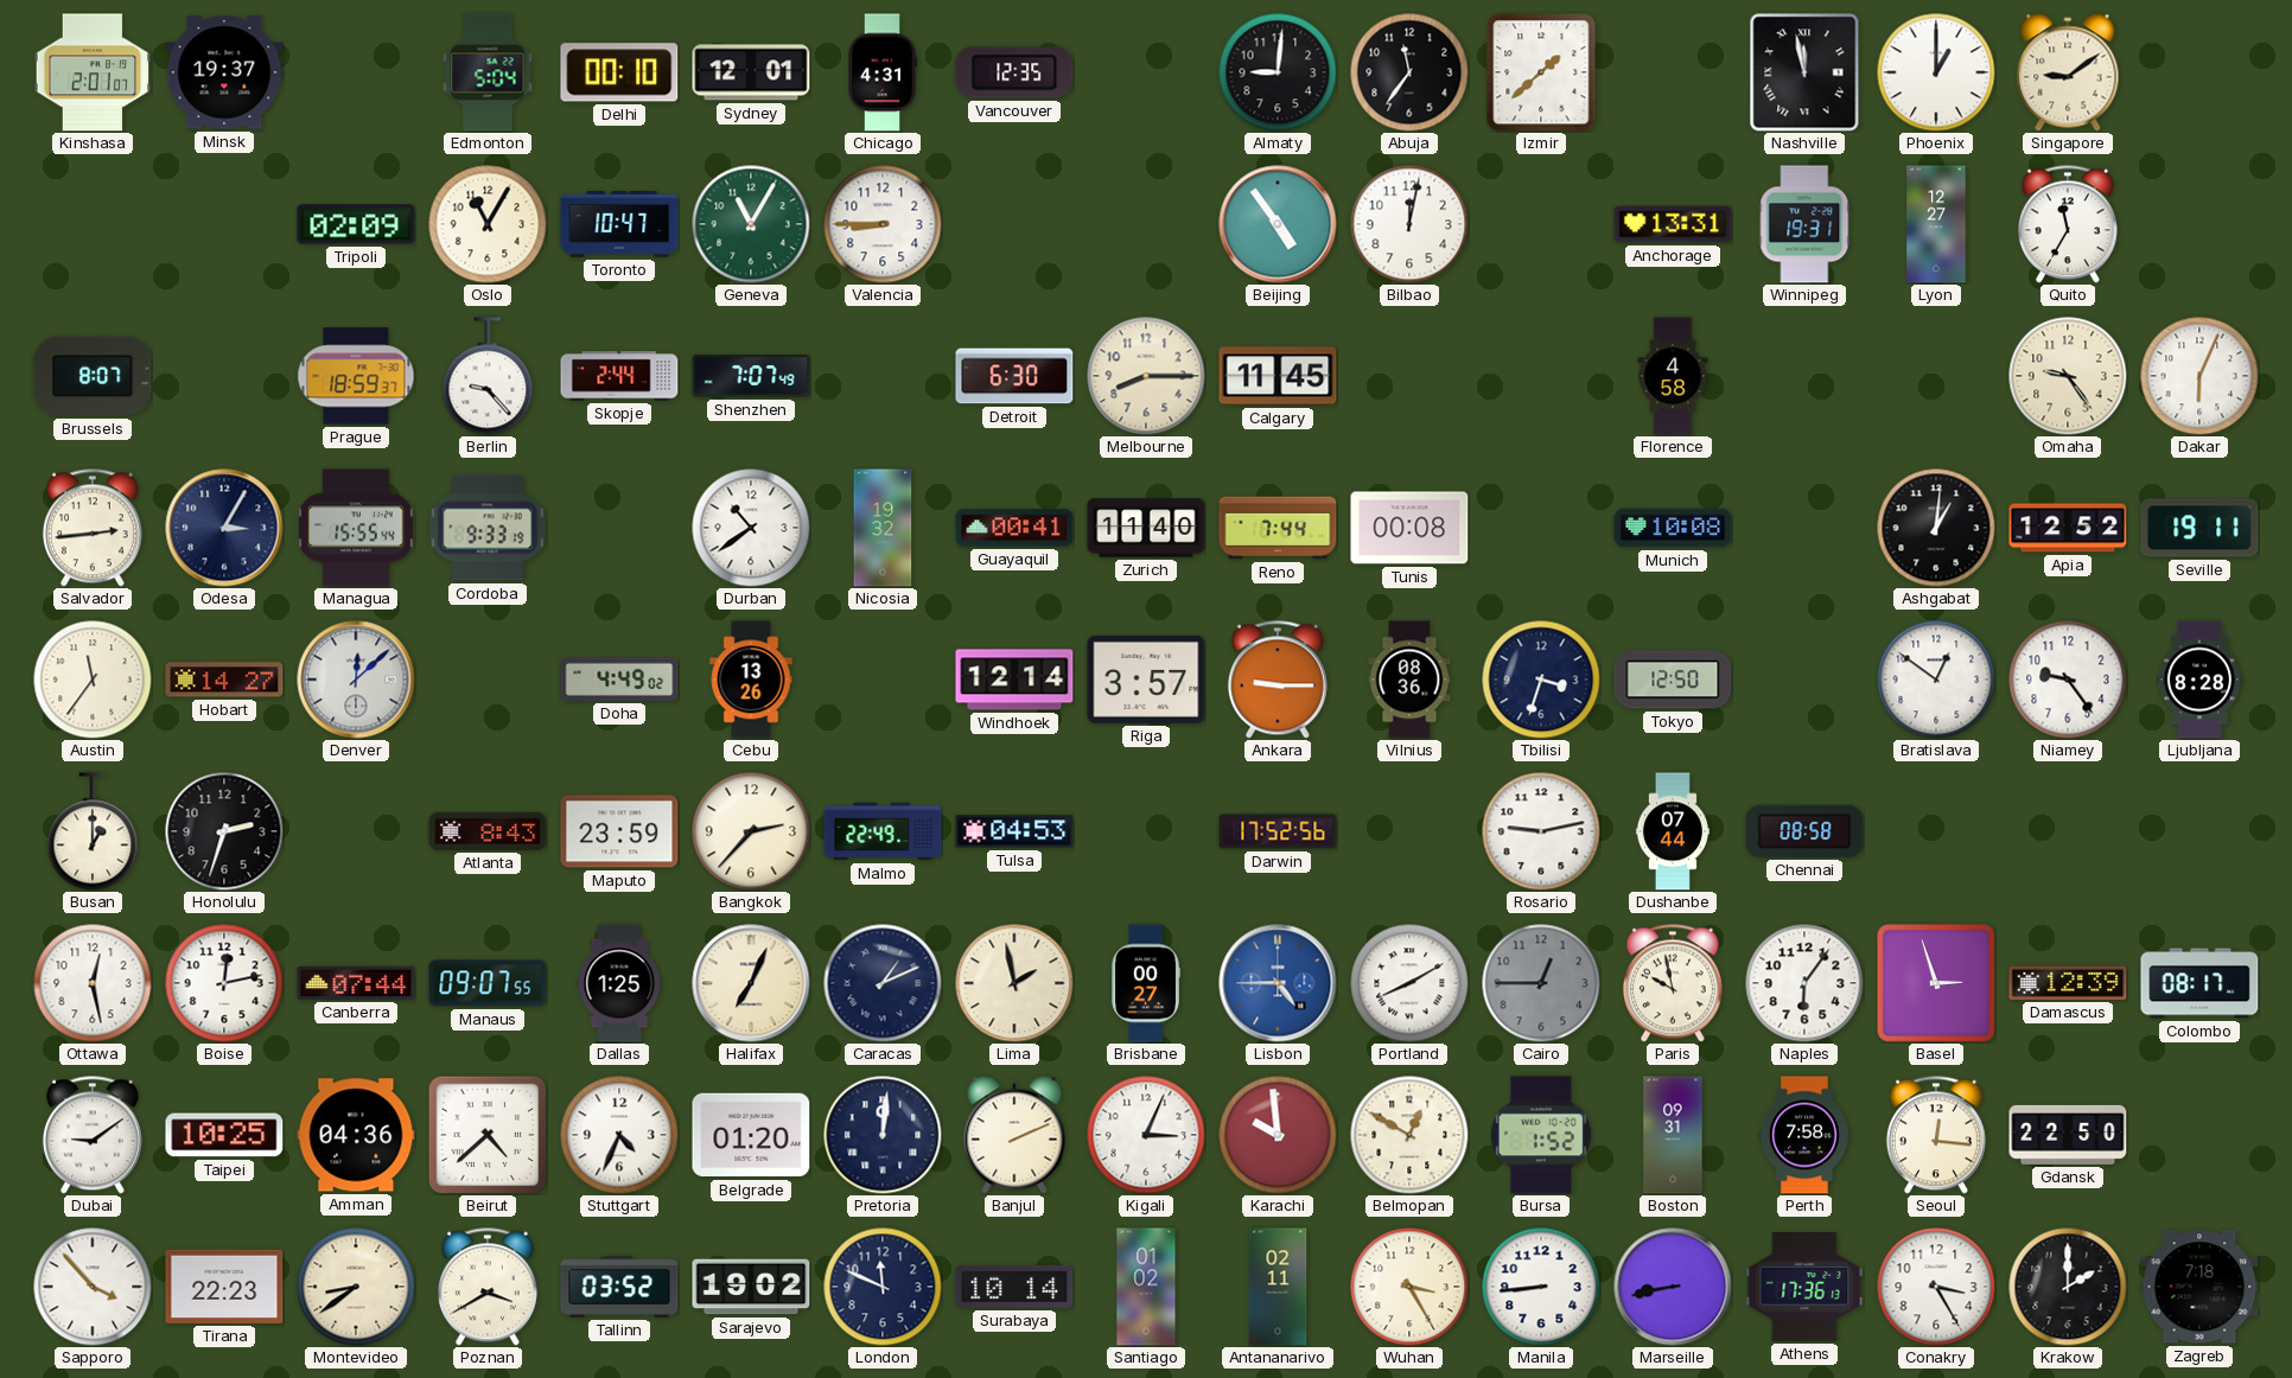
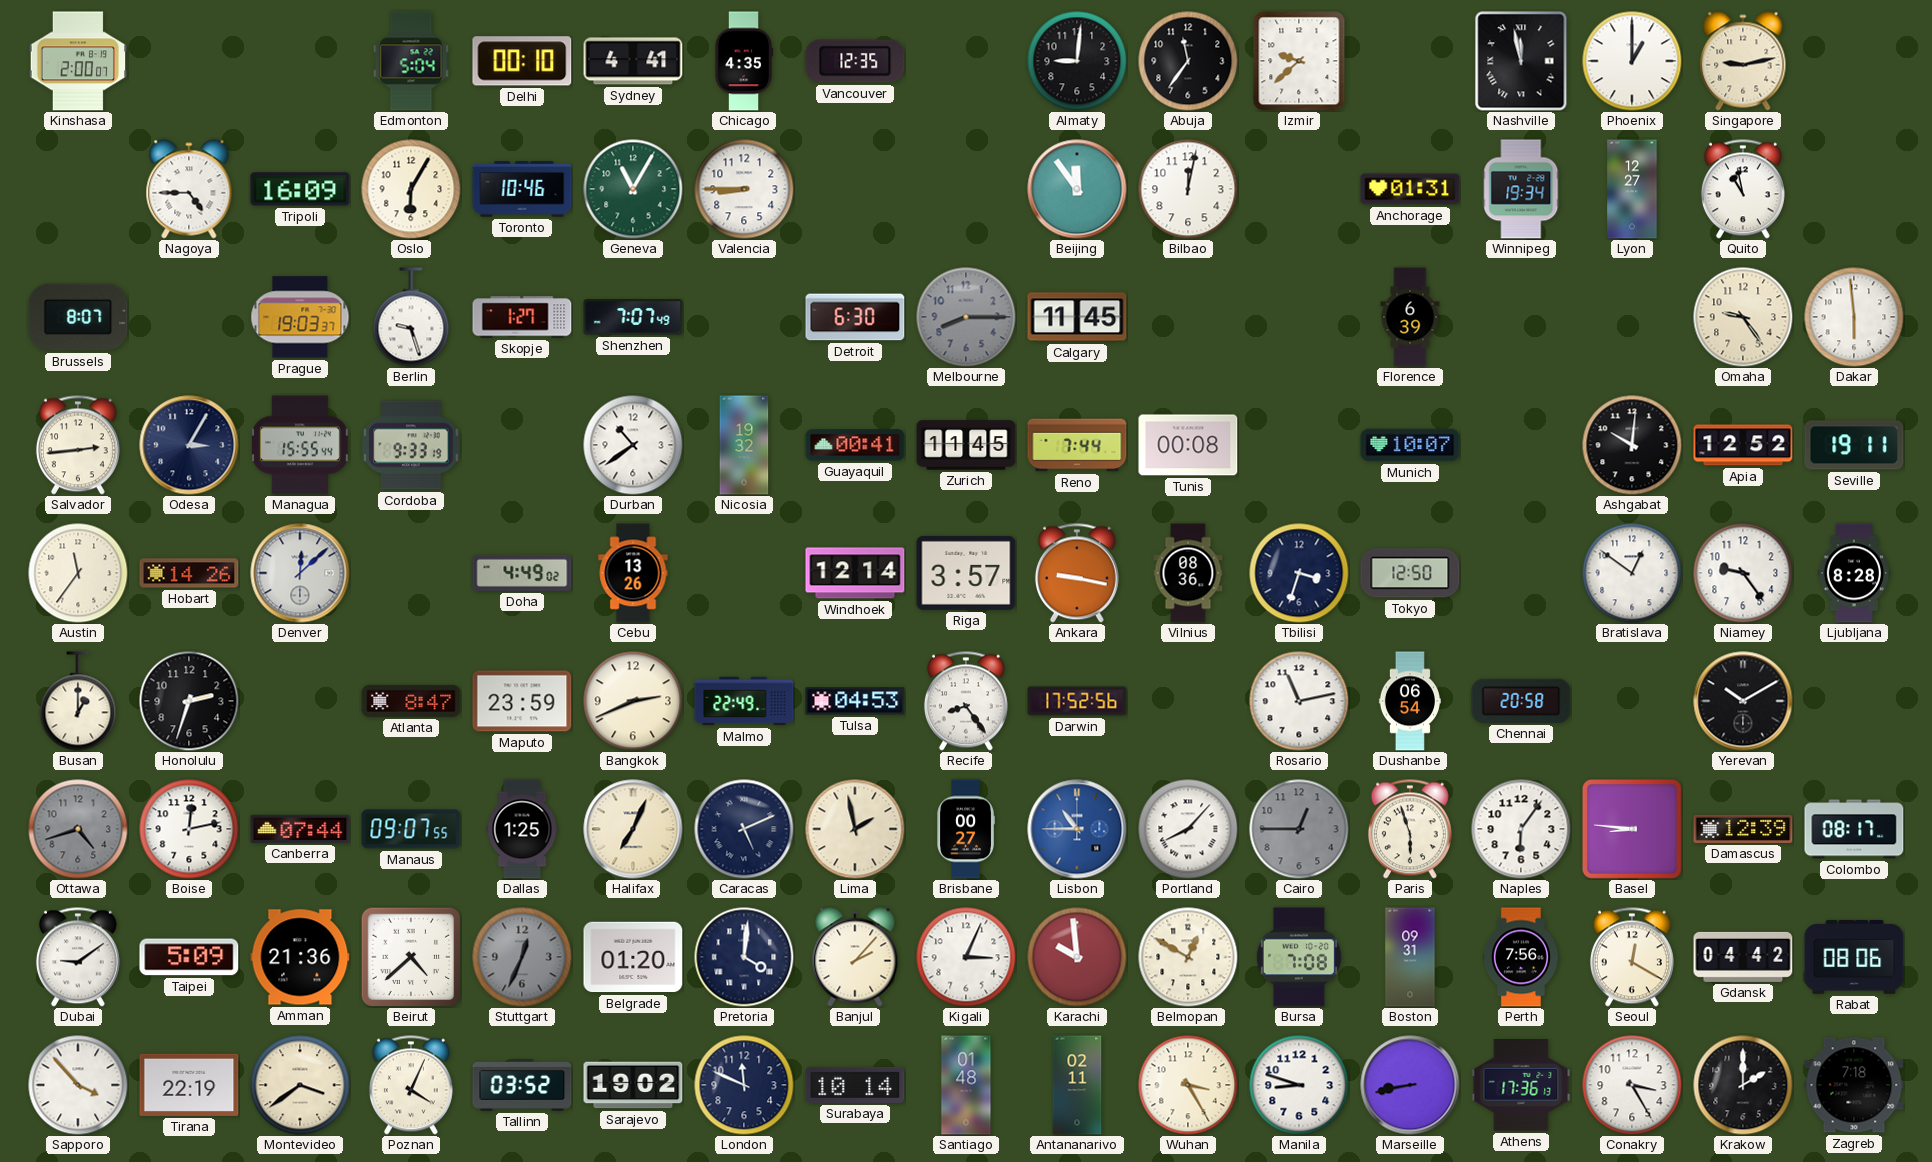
Kinshasa: 2:01 -> 2:00
Minsk: 19:37 -> none
Sydney: 12:01 -> 4:41
Chicago: 4:31 -> 4:35
Izmir: 1:38 -> 9:38
Singapore: 9:09 -> 9:13
Nagoya: none -> 4:45
Tripoli: 02:09 -> 16:09
Oslo: 11:05 -> 6:05
Toronto: 10:47 -> 10:46
Beijing: 4:54 -> 11:54
Anchorage: 13:31 -> 01:31
Winnipeg: 19:31 -> 19:34
Quito: 11:35 -> 10:58
Prague: 18:59 -> 19:03
Berlin: 9:23 -> 9:27
Skopje: 2:44 -> 1:27
Melbourne dial: cream -> grey
Florence: 4:58 -> 6:39
Dakar: 6:04 -> 5:59
Zurich: 11:40 -> 11:45
Munich: 10:08 -> 10:07
Ashgabat: 1:01 -> 10:01
Hobart: 14:27 -> 14:26
Ankara: 9:15 -> 9:17
Atlanta: 8:43 -> 8:47
Bangkok: 2:37 -> 2:41
Recife: none -> 8:24
Rosario: 9:13 -> 11:13
Dushanbe: 07:44 -> 06:54
Chennai: 08:58 -> 20:58
Yerevan: none -> 10:10
Ottawa: 12:28 -> 4:42
Ottawa dial: white -> grey
Caracas: 1:11 -> 5:11
Lisbon: 4:45 -> 10:45
Portland: 8:10 -> 8:07
Paris: 9:58 -> 5:57
Basel: 2:57 -> 8:46
Taipei: 10:25 -> 5:09
Amman: 04:36 -> 21:36
Stuttgart: 4:34 -> 12:34
Stuttgart dial: white -> grey
Pretoria: 12:01 -> 4:01
Banjul: 2:11 -> 2:07
Bursa: 1:52 -> 7:08
Perth: 7:58 -> 7:56
Seoul: 12:16 -> 12:20
Gdansk: 22:50 -> 04:42
Rabat: none -> 08:06
Tirana: 22:23 -> 22:19
Montevideo: 8:39 -> 3:39
Poznan: 3:40 -> 4:04
Santiago: 01:02 -> 01:48
Manila: 8:44 -> 8:48
